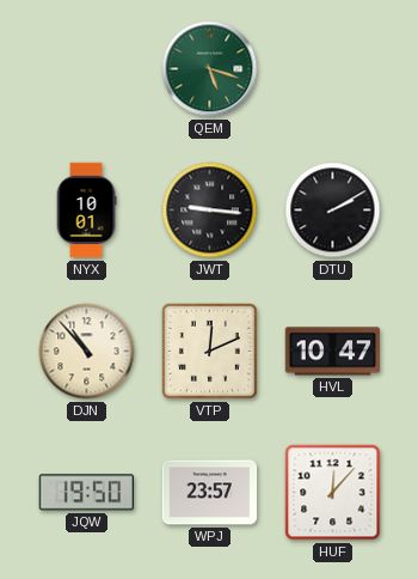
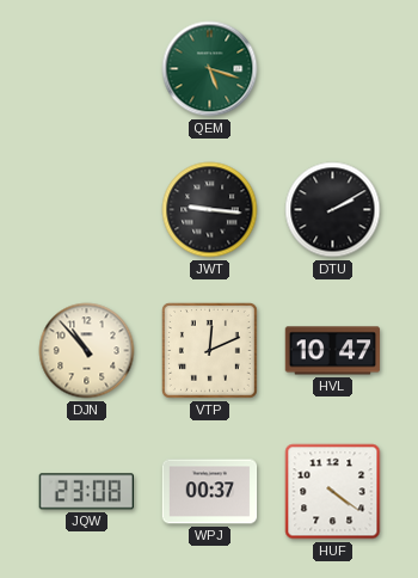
NYX: 10:01 -> none
JQW: 19:50 -> 23:08
WPJ: 23:57 -> 00:37
HUF: 12:07 -> 4:21
